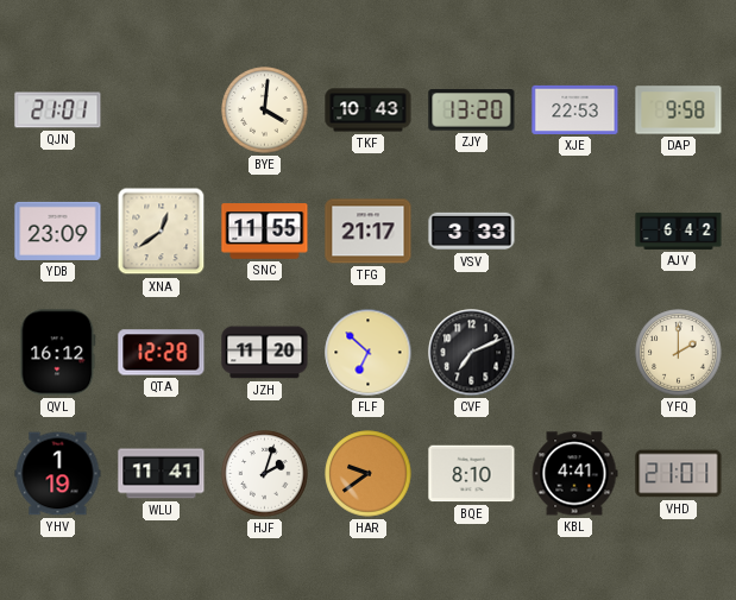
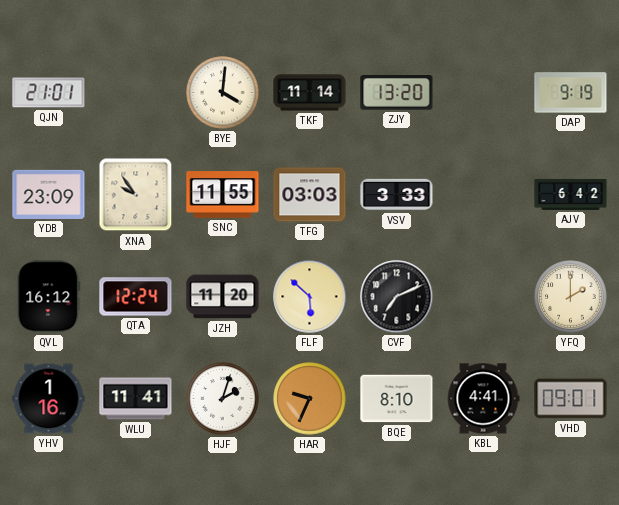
TKF: 10:43 -> 11:14
XJE: 22:53 -> none
DAP: 9:58 -> 9:19
XNA: 12:39 -> 9:54
TFG: 21:17 -> 03:03
QTA: 12:28 -> 12:24
FLF: 6:52 -> 5:52
YHV: 1:19 -> 1:16
HAR: 9:39 -> 9:34
VHD: 21:01 -> 09:01
